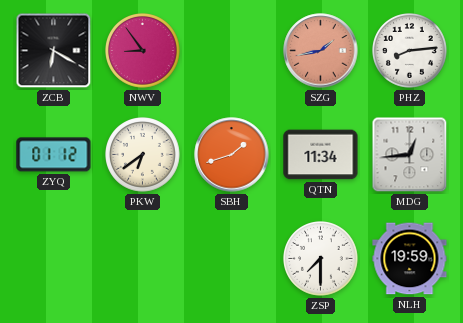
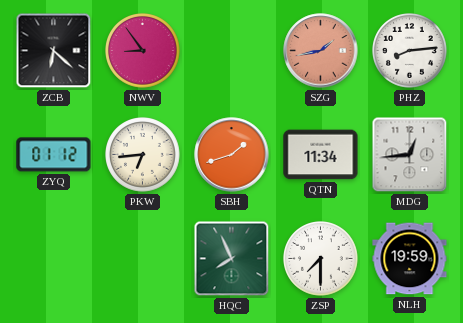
ZCB: 6:20 -> 6:22
PKW: 6:39 -> 6:44
HQC: none -> 7:56
